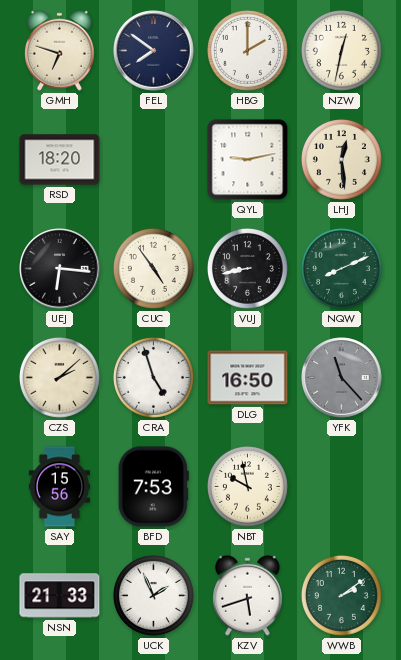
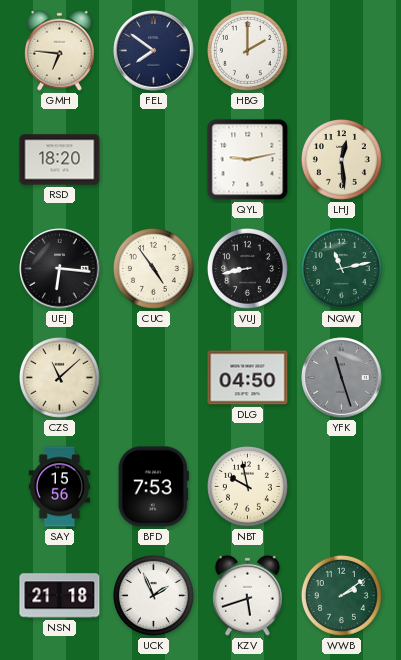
GMH: 6:48 -> 6:46
NZW: 12:32 -> none
NQW: 8:11 -> 11:13
CZS: 2:08 -> 11:08
CRA: 4:57 -> none
DLG: 16:50 -> 04:50
YFK: 11:23 -> 11:27
NSN: 21:33 -> 21:18
